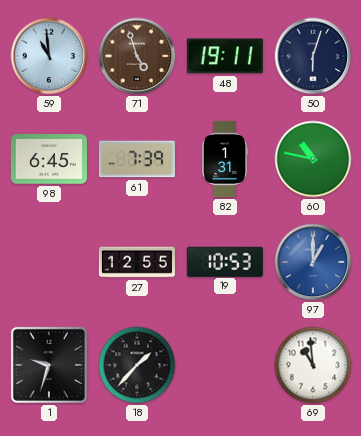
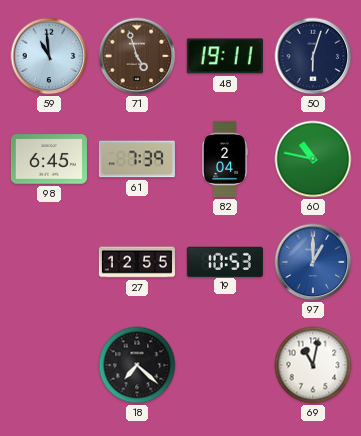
82: 1:31 -> 2:04
1: 9:33 -> none
18: 1:37 -> 7:22
69: 10:59 -> 11:02
